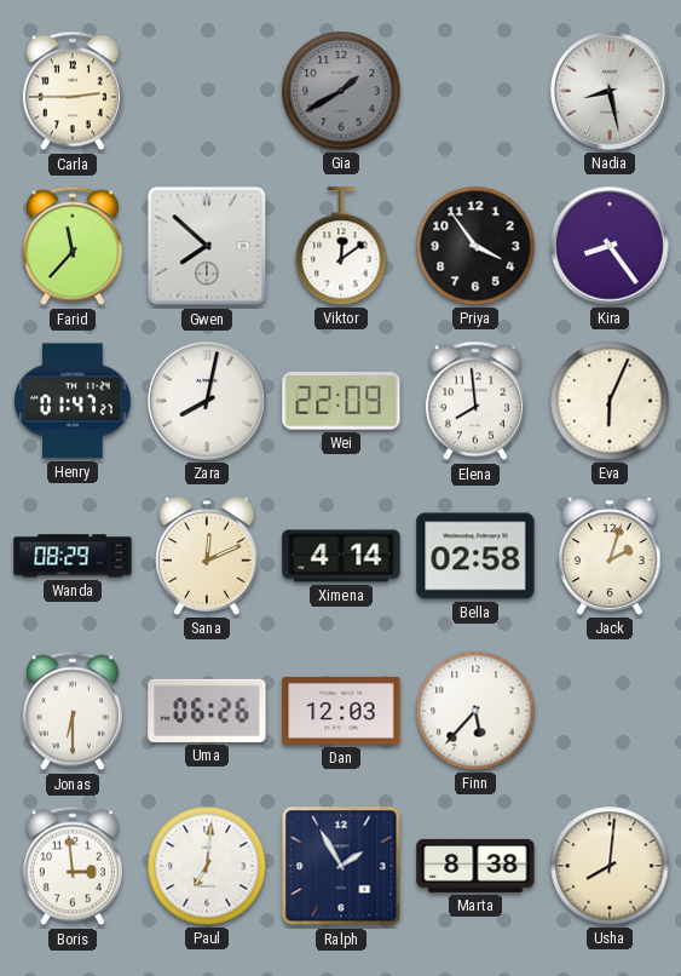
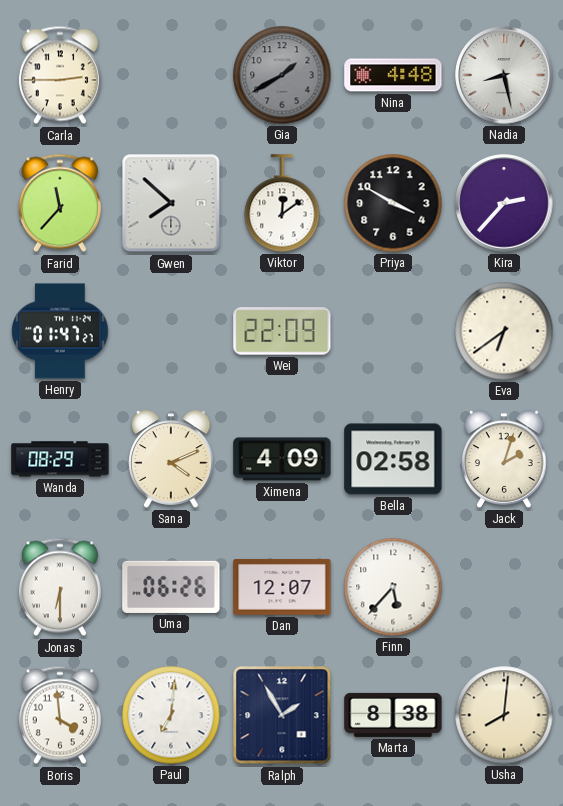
Nina: none -> 4:48
Priya: 3:54 -> 3:50
Kira: 8:24 -> 2:37
Zara: 8:02 -> none
Elena: 7:59 -> none
Eva: 6:04 -> 6:39
Sana: 12:11 -> 4:11
Ximena: 4:14 -> 4:09
Dan: 12:03 -> 12:07
Boris: 2:59 -> 3:59
